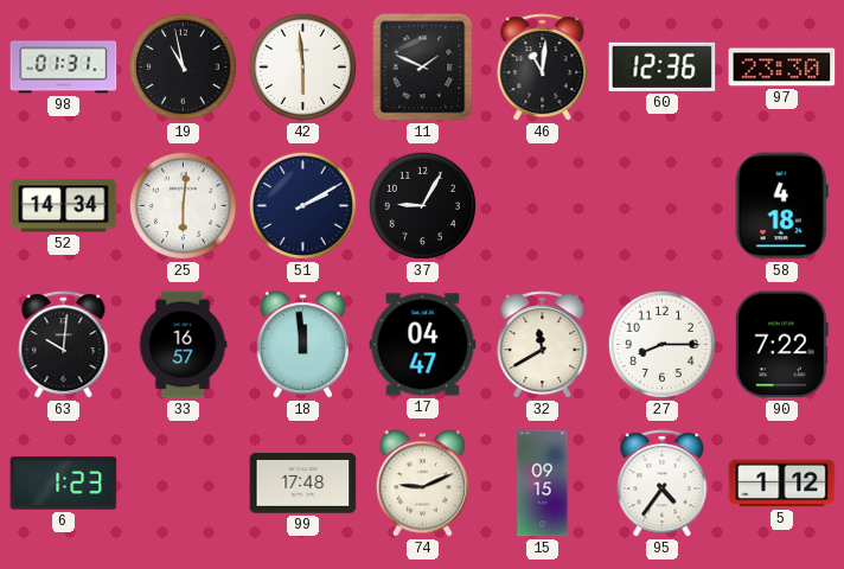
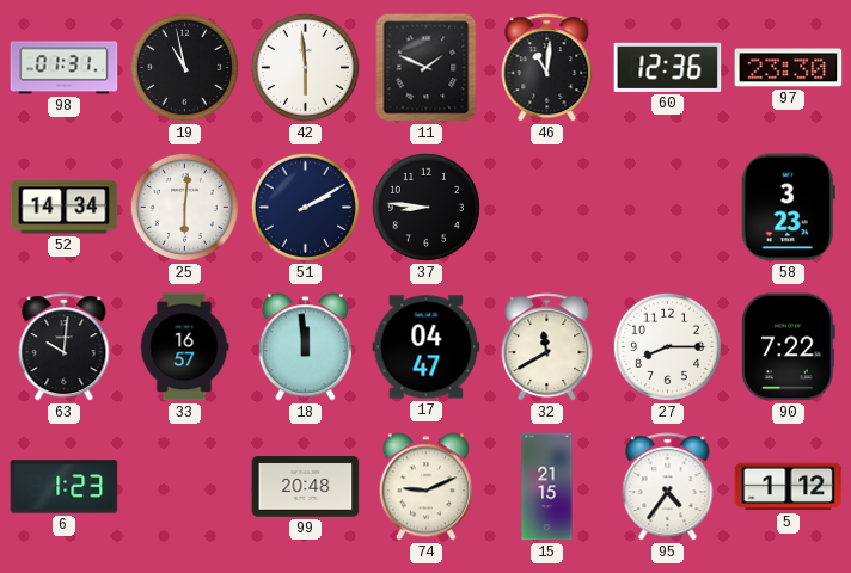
37: 9:05 -> 8:46
58: 4:18 -> 3:23
99: 17:48 -> 20:48
15: 09:15 -> 21:15
